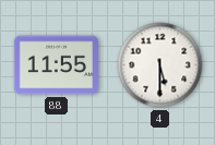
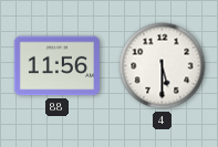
88: 11:55 -> 11:56
